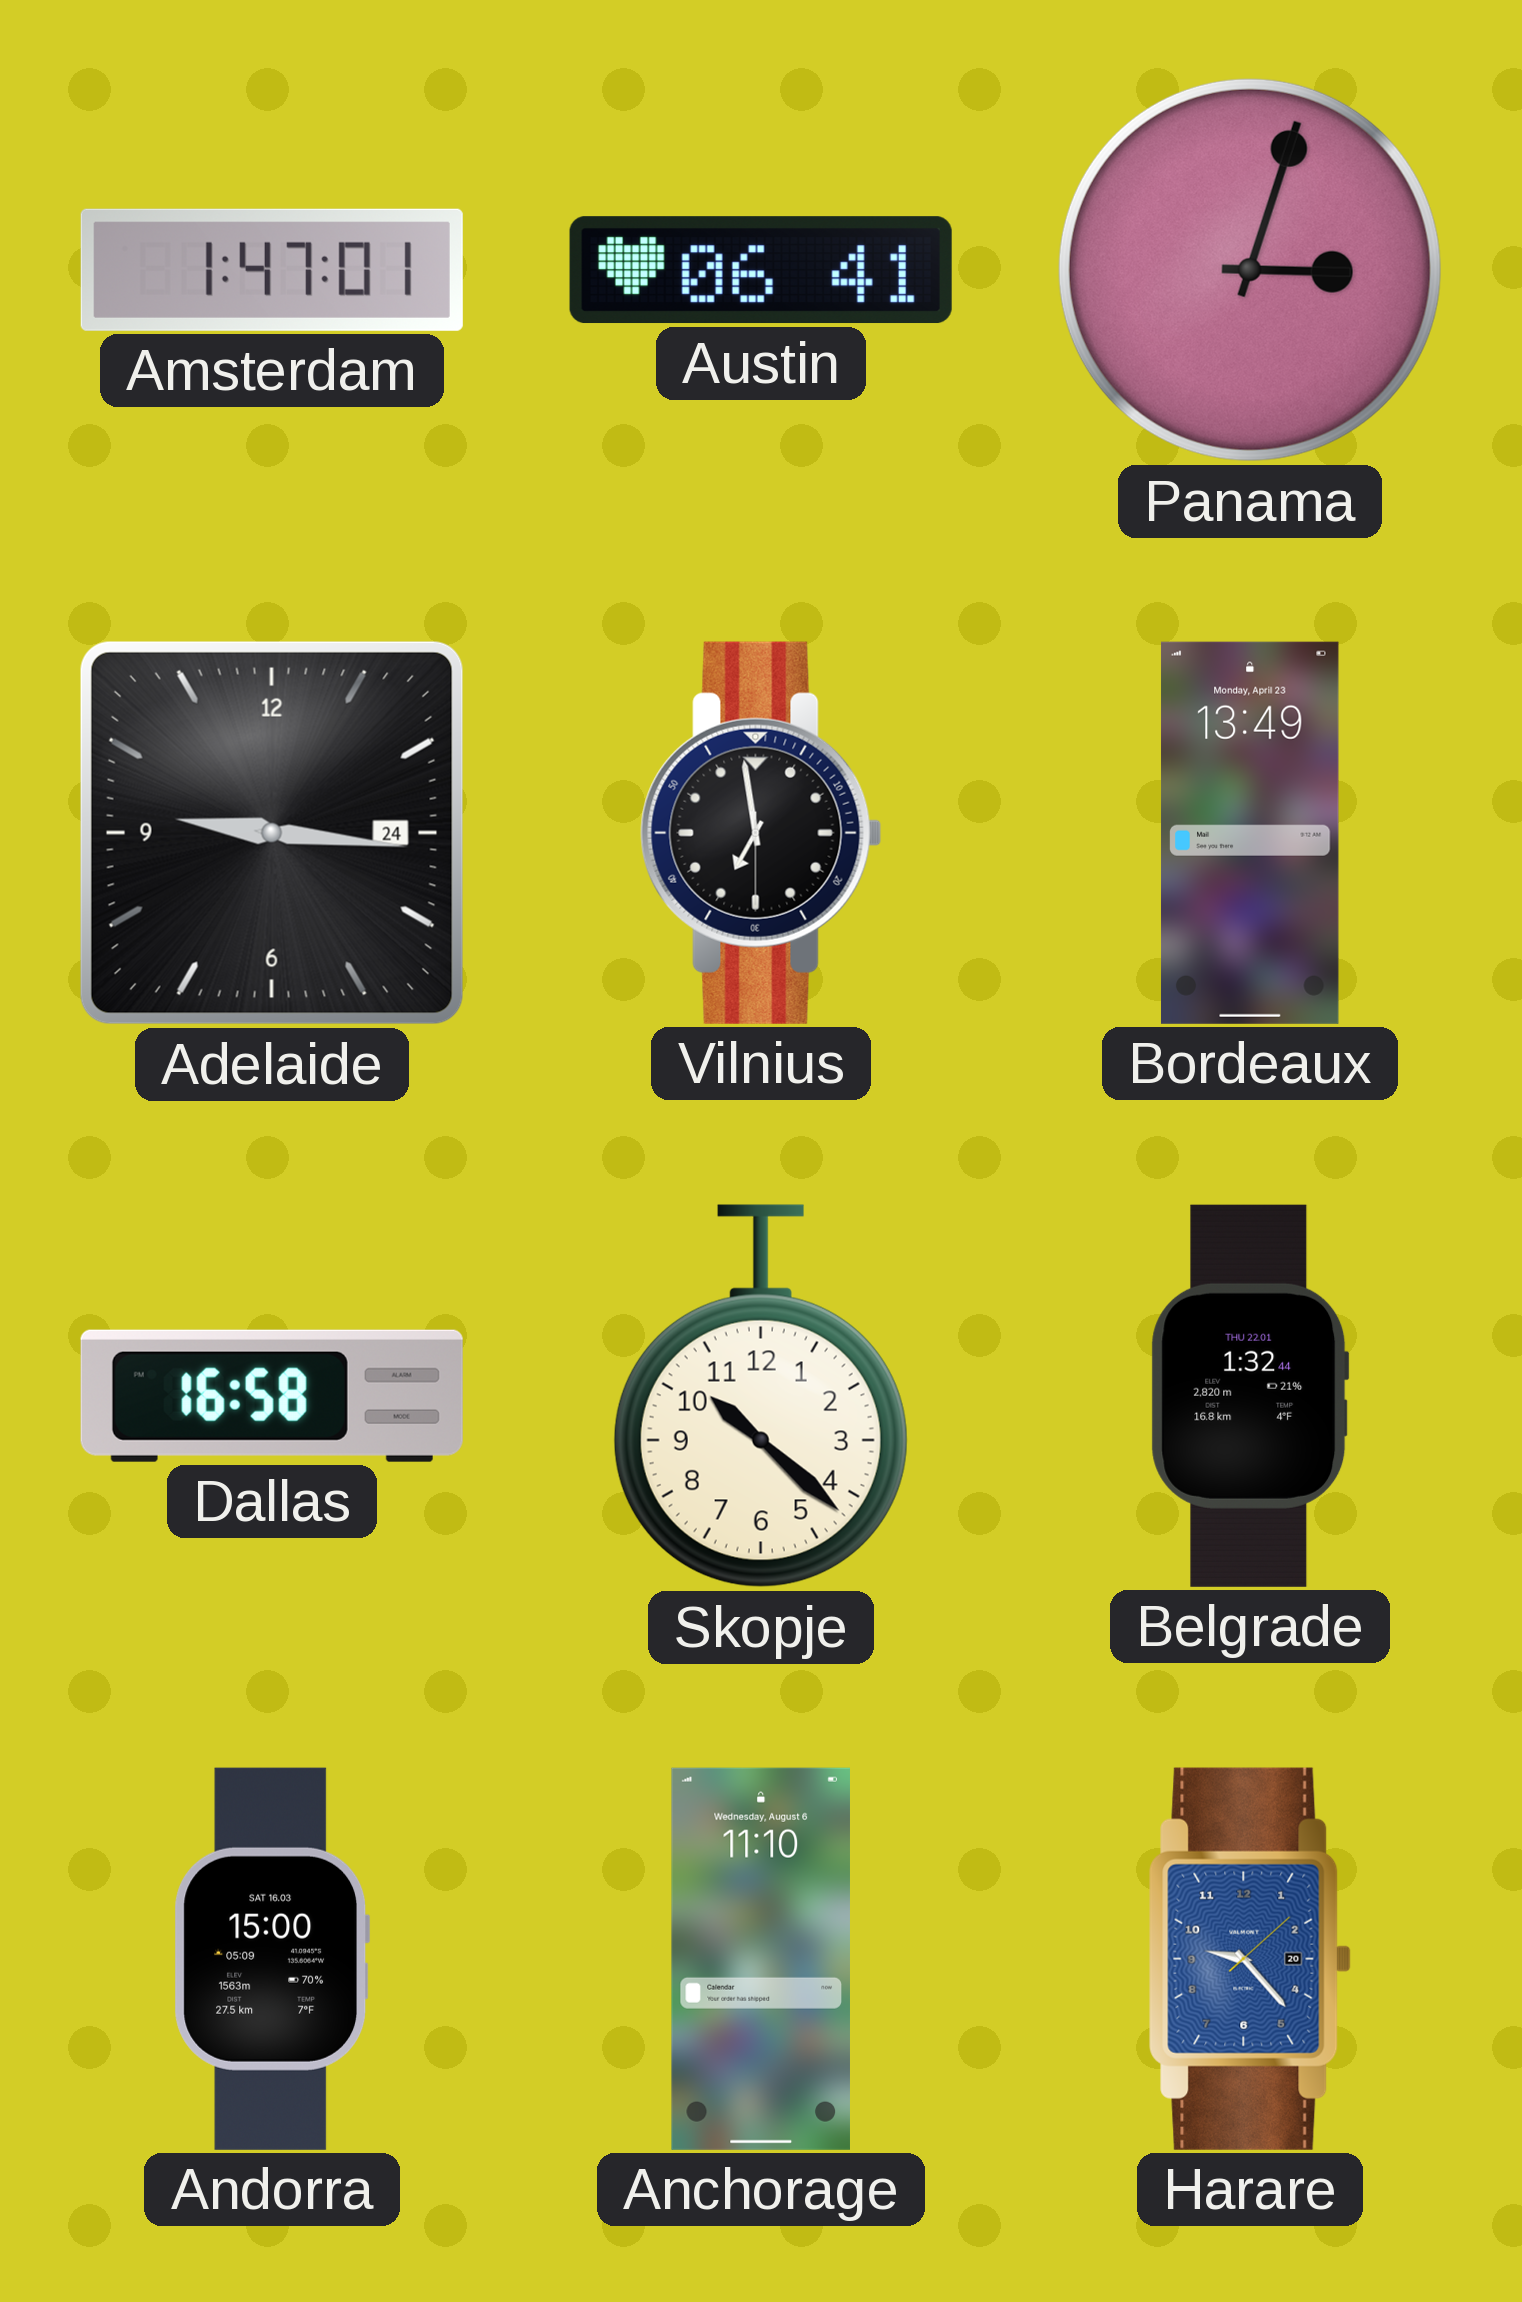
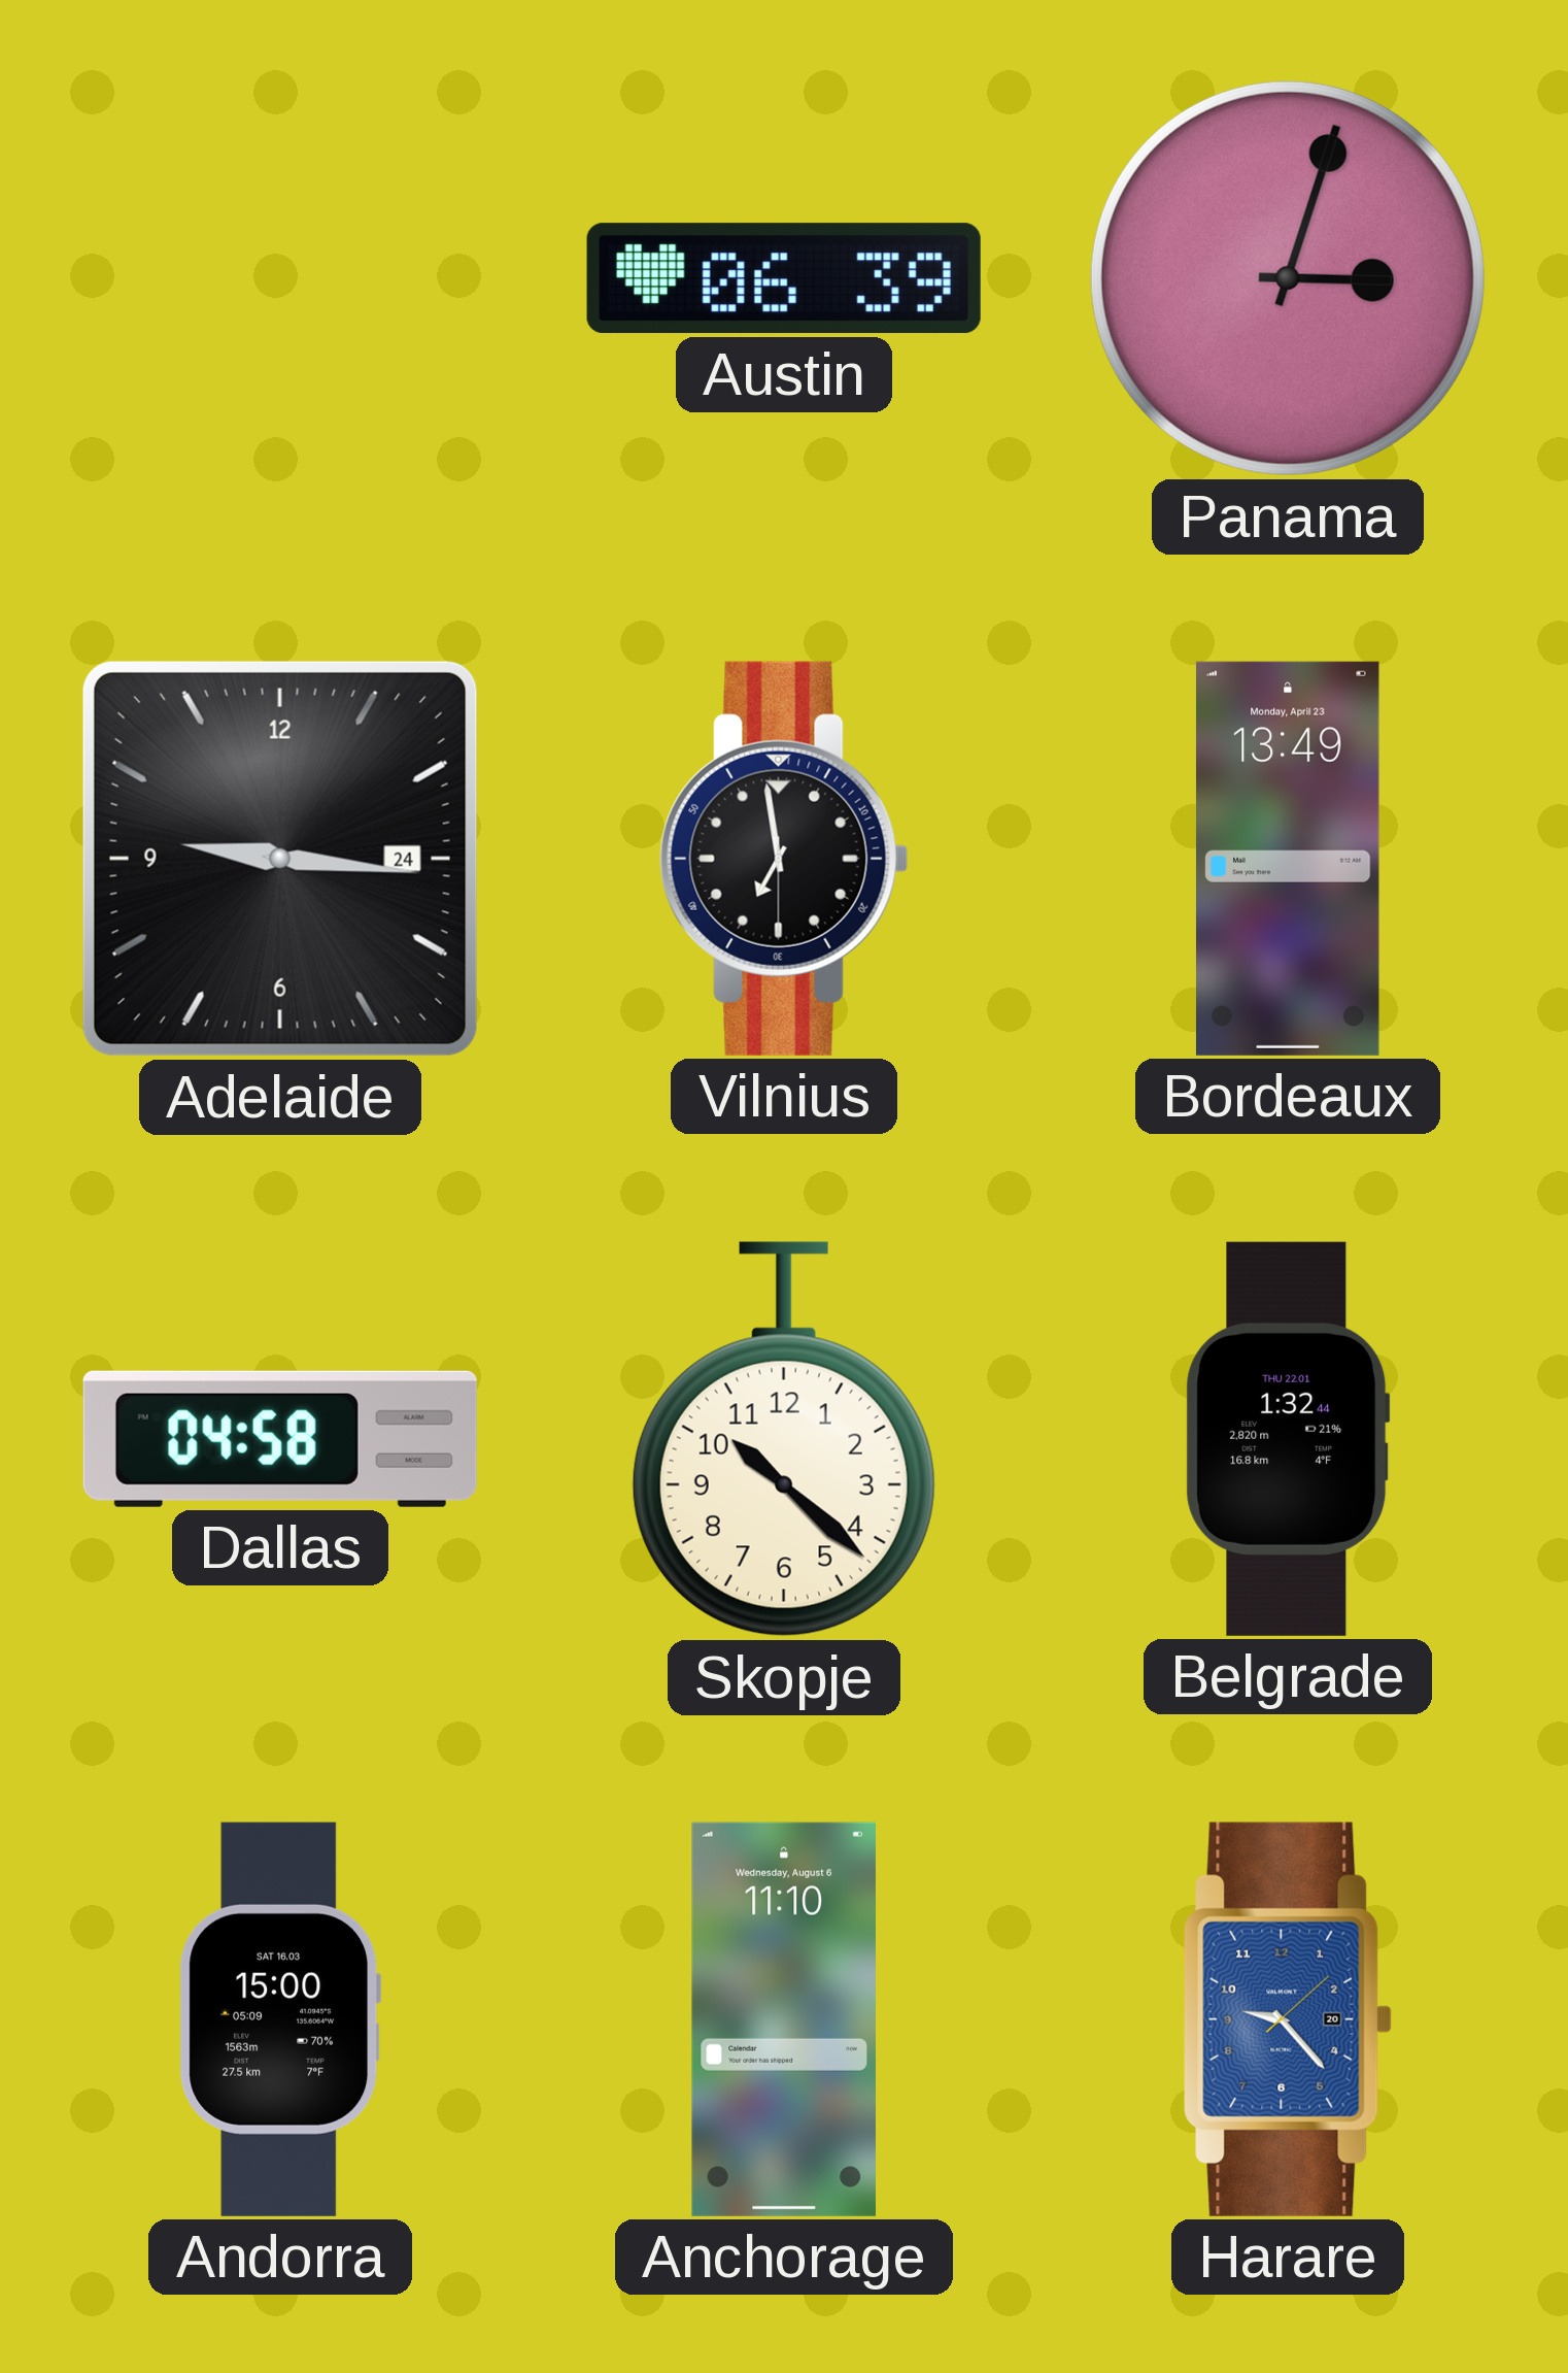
Amsterdam: 1:47 -> none
Austin: 06:41 -> 06:39
Dallas: 16:58 -> 04:58
